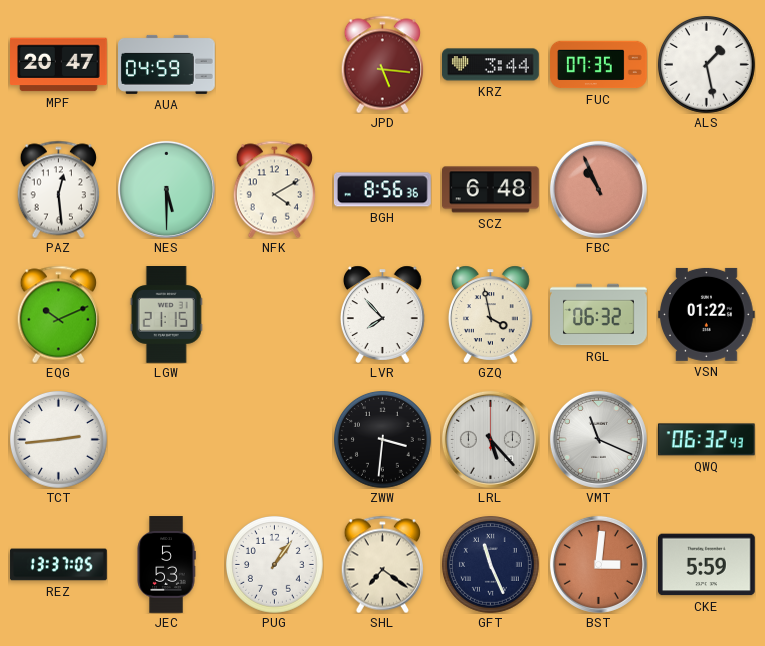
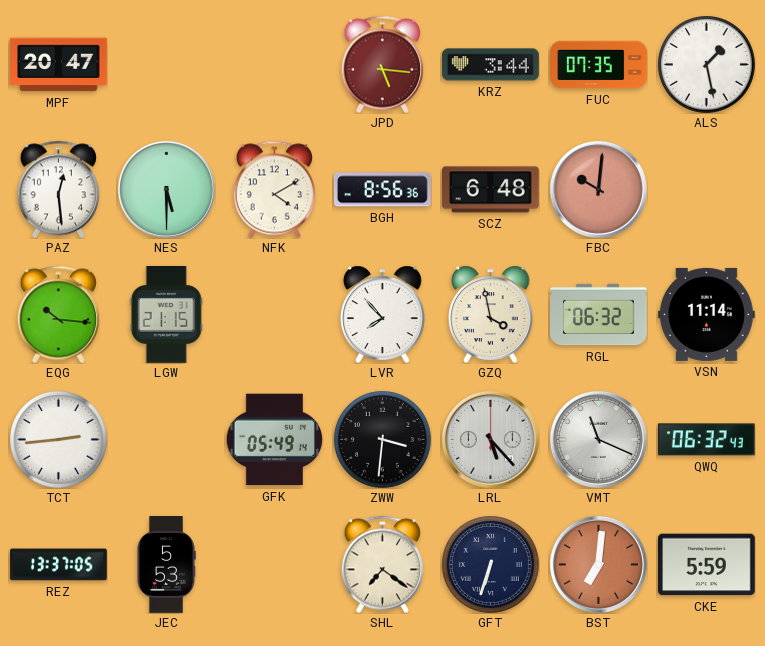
AUA: 04:59 -> none
FBC: 10:56 -> 10:01
EQG: 10:11 -> 10:16
VSN: 01:22 -> 11:14
GFK: none -> 05:49
PUG: 1:06 -> none
GFT: 11:26 -> 6:33
BST: 3:01 -> 7:01
